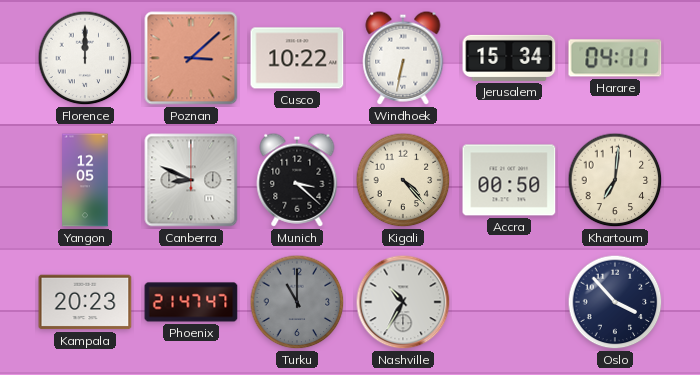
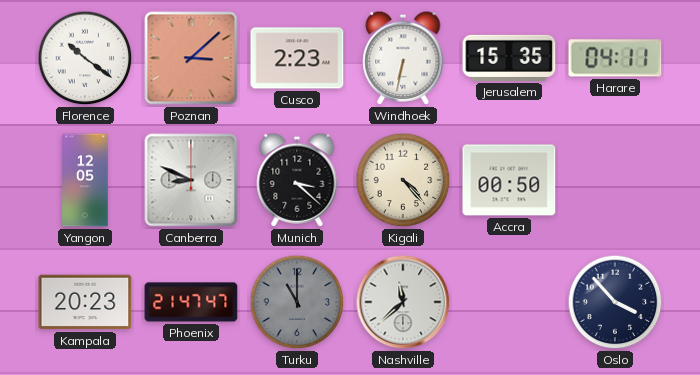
Florence: 12:00 -> 10:21
Cusco: 10:22 -> 2:23
Jerusalem: 15:34 -> 15:35
Khartoum: 7:01 -> none
Nashville: 10:35 -> 11:38
